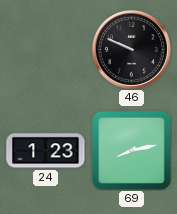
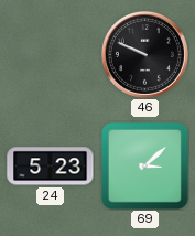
24: 1:23 -> 5:23
69: 8:13 -> 3:08
